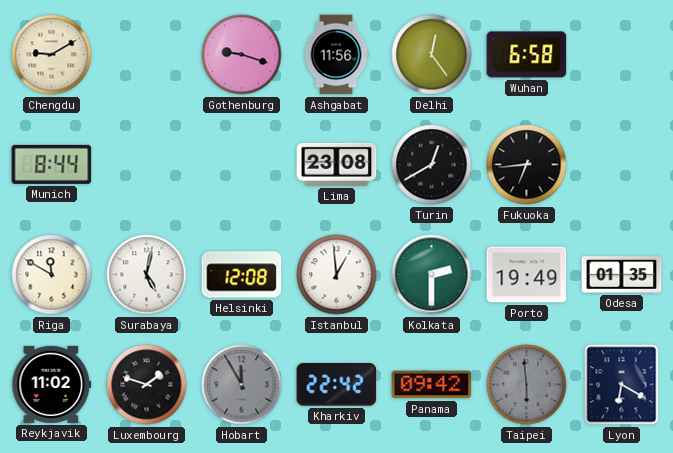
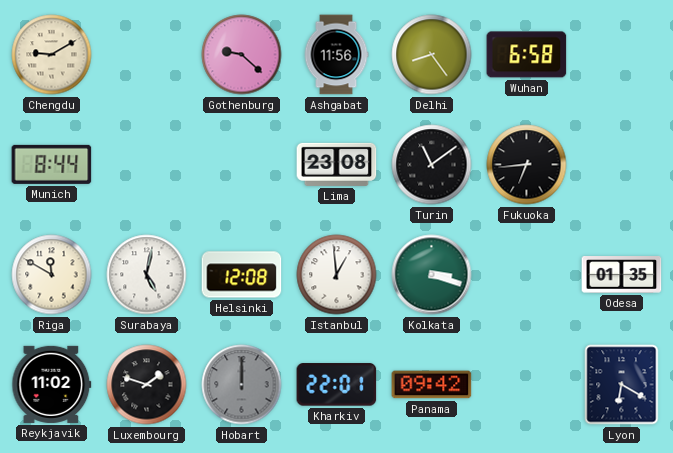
Gothenburg: 9:18 -> 9:22
Delhi: 12:24 -> 8:24
Turin: 12:40 -> 11:09
Kolkata: 2:30 -> 3:18
Porto: 19:49 -> none
Hobart: 11:55 -> 12:00
Kharkiv: 22:42 -> 22:01
Taipei: 5:59 -> none
